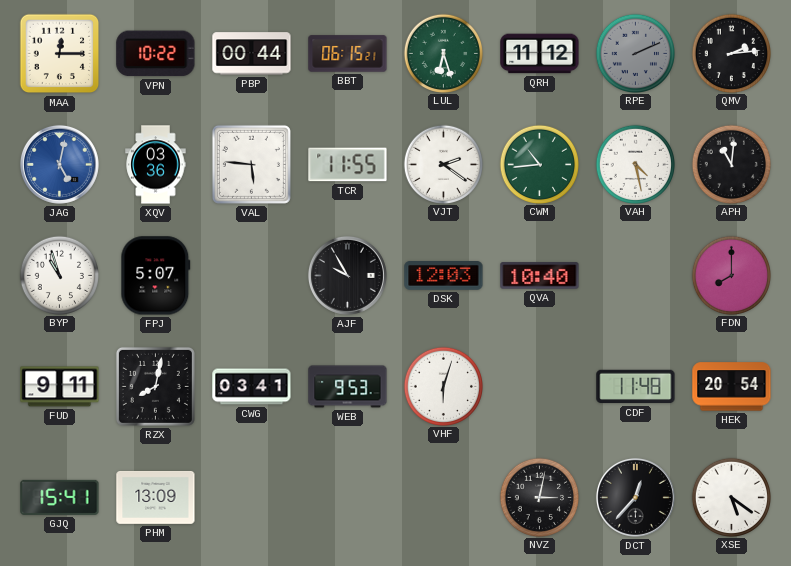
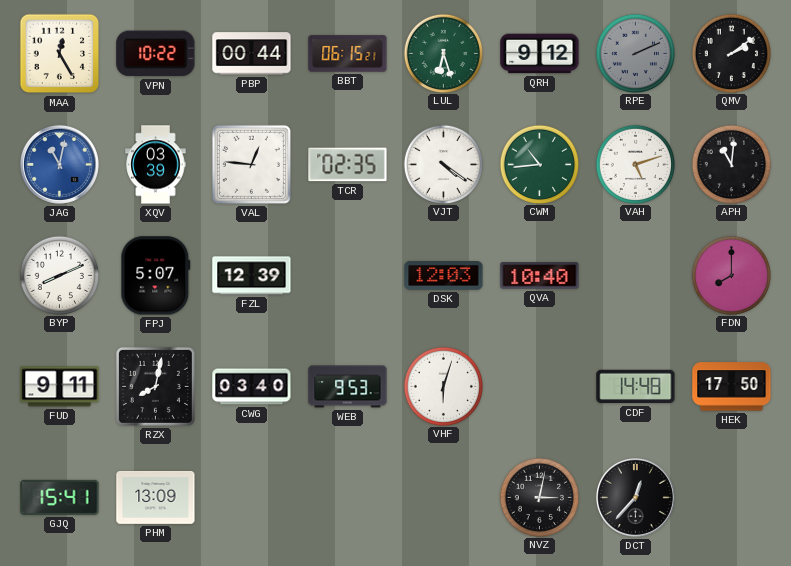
MAA: 12:15 -> 12:25
QRH: 11:12 -> 9:12
QMV: 2:14 -> 2:09
JAG: 5:02 -> 11:02
XQV: 03:36 -> 03:39
VAL: 5:46 -> 12:46
TCR: 11:55 -> 02:35
VJT: 2:21 -> 4:21
VAH: 4:28 -> 5:12
BYP: 10:57 -> 8:11
FZL: none -> 12:39
AJF: 9:55 -> none
CWG: 03:41 -> 03:40
CDF: 11:48 -> 14:48
HEK: 20:54 -> 17:50
XSE: 5:21 -> none
